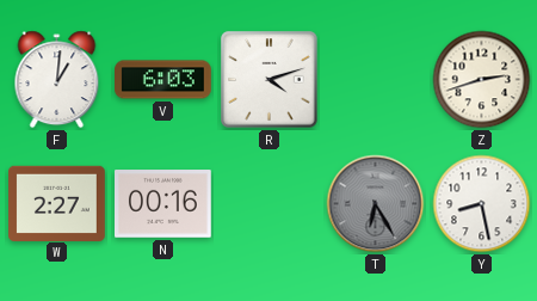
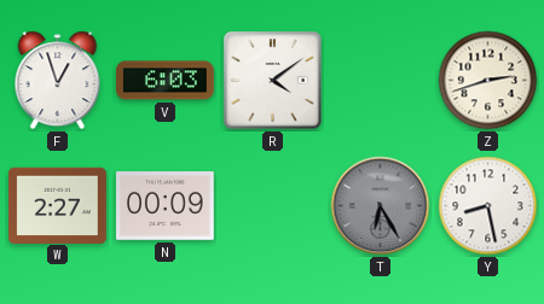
F: 1:01 -> 12:57
R: 4:12 -> 4:09
N: 00:16 -> 00:09
